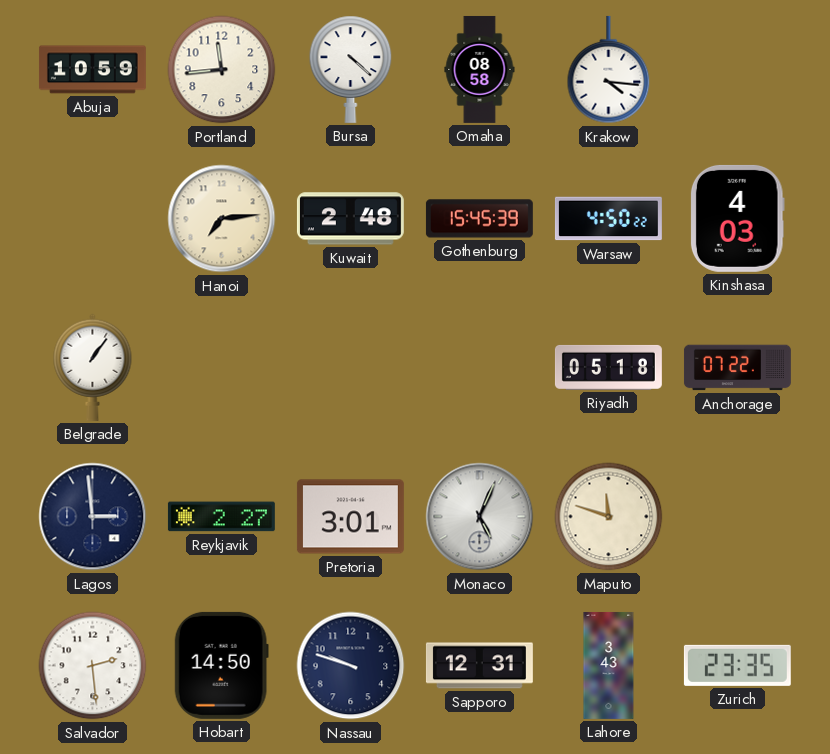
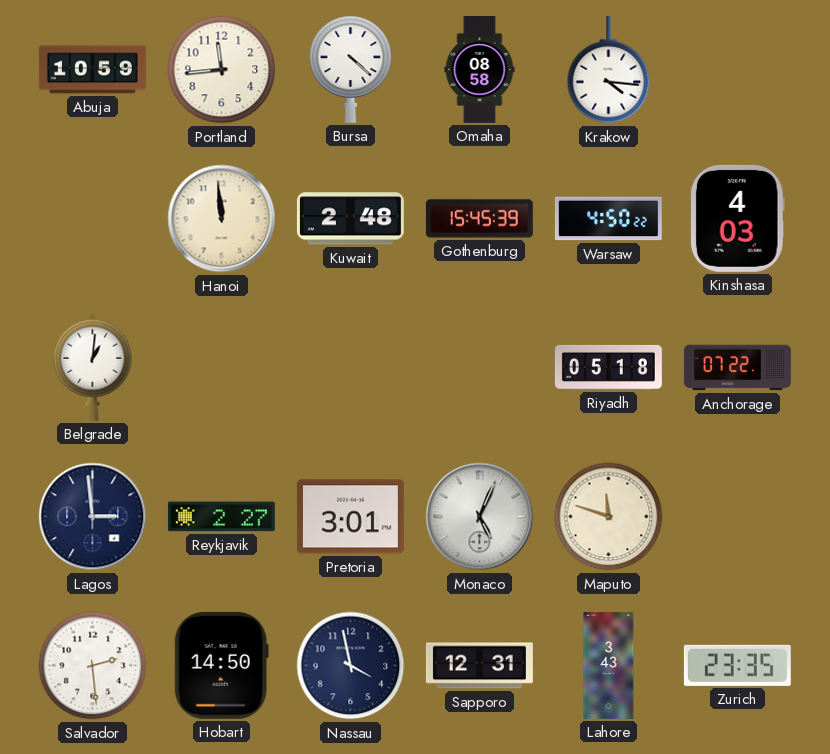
Hanoi: 7:14 -> 11:59
Belgrade: 1:06 -> 1:01
Nassau: 9:48 -> 3:58
